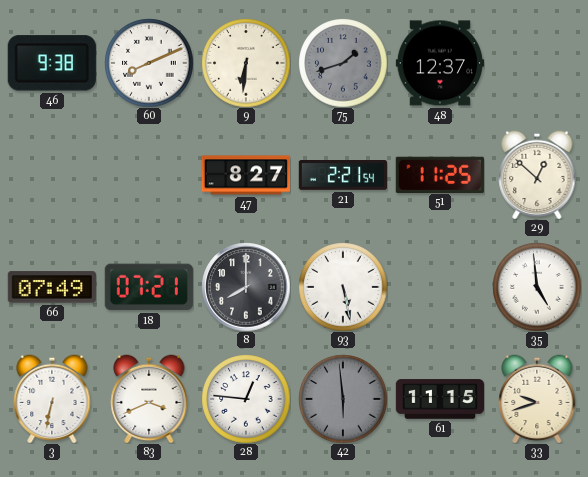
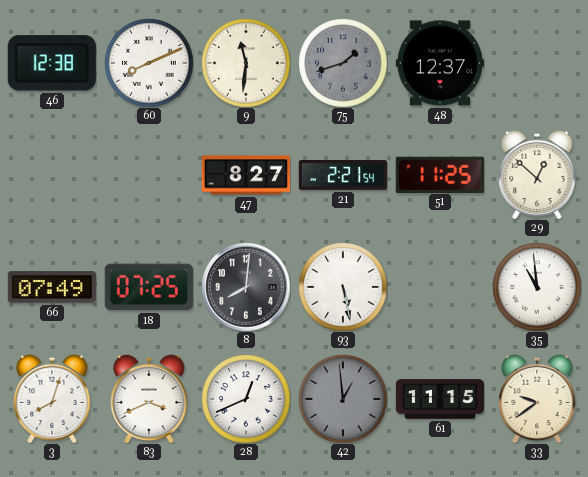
46: 9:38 -> 12:38
9: 6:31 -> 11:31
18: 07:21 -> 07:25
8: 8:00 -> 8:01
35: 4:59 -> 10:59
3: 6:32 -> 8:03
28: 12:46 -> 12:41
42: 5:59 -> 12:59
33: 9:42 -> 9:39
